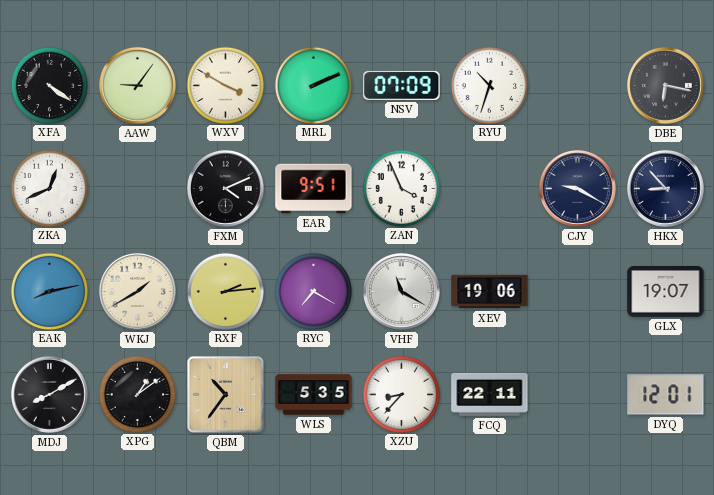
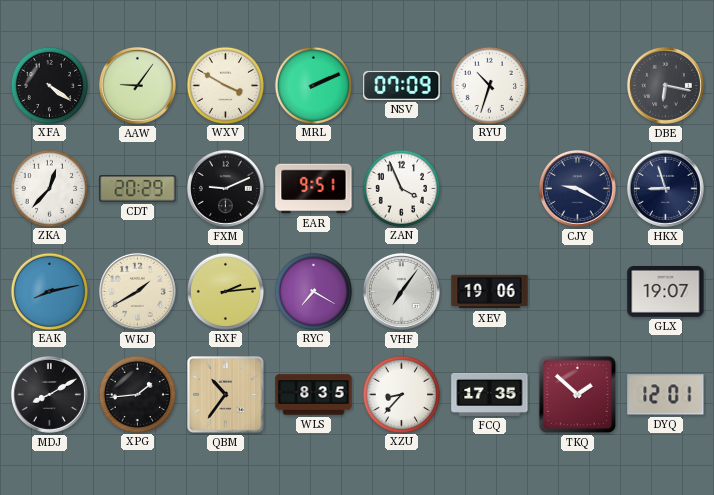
ZKA: 12:41 -> 12:37
CDT: none -> 20:29
FXM: 4:11 -> 9:11
HKX: 8:53 -> 8:57
VHF: 11:20 -> 7:06
XPG: 1:09 -> 1:44
WLS: 5:35 -> 8:35
FCQ: 22:11 -> 17:35
TKQ: none -> 1:52
